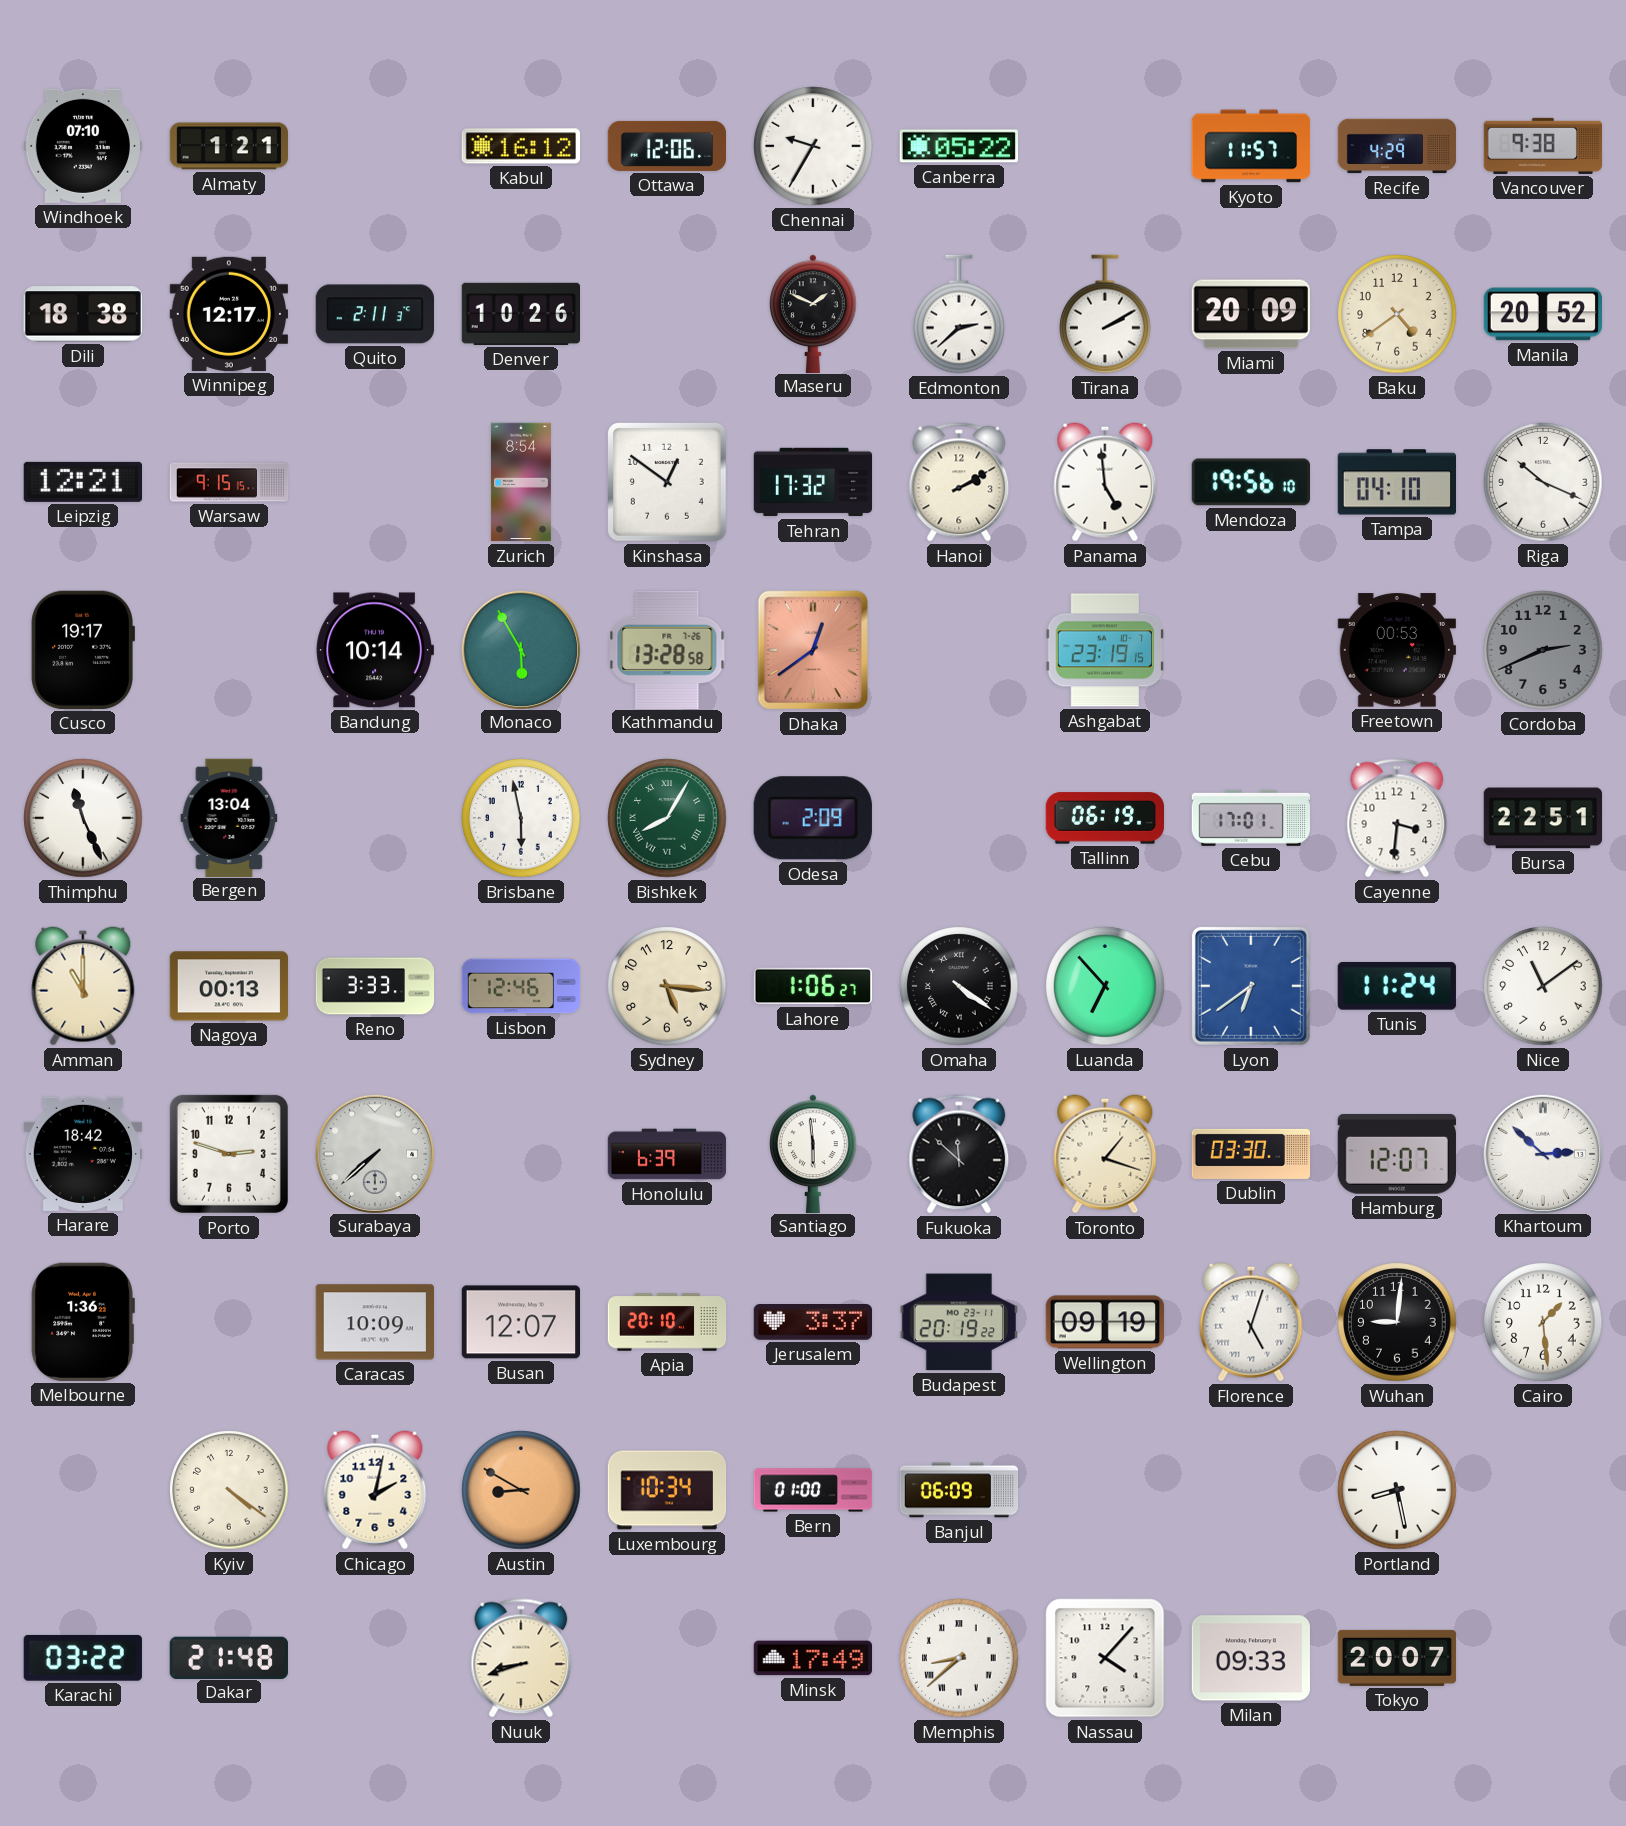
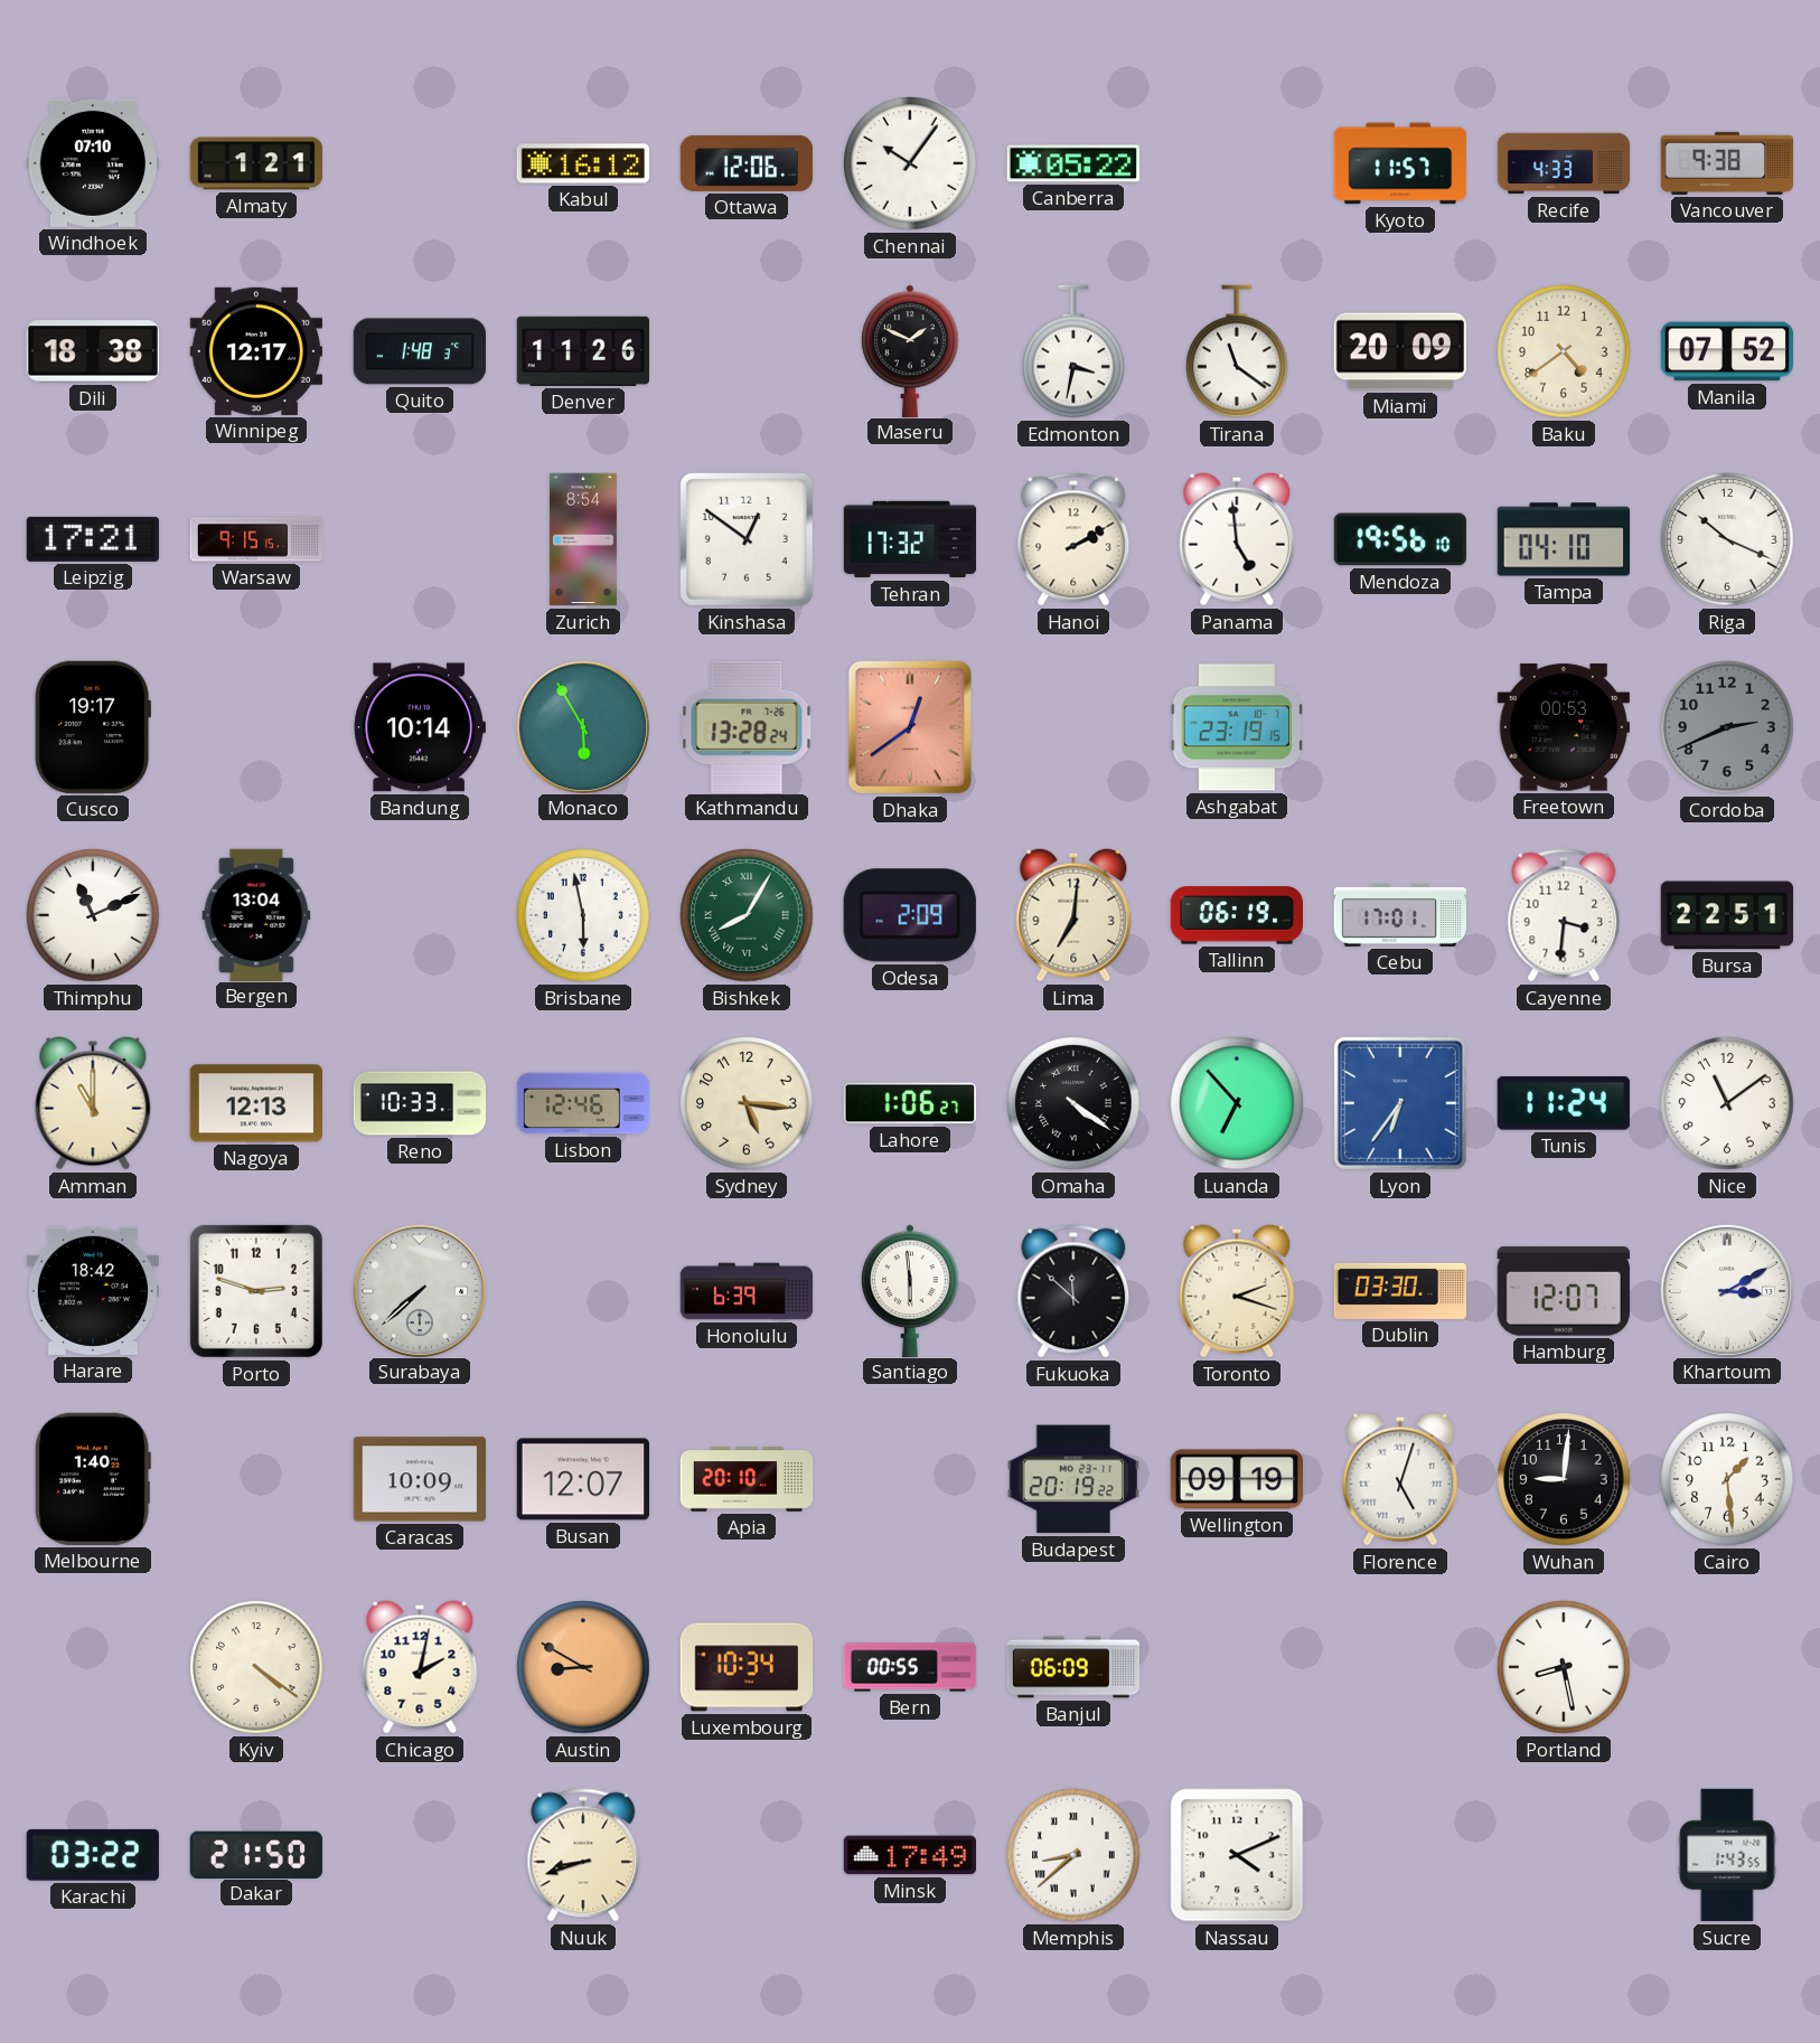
Chennai: 9:35 -> 10:06
Recife: 4:29 -> 4:33
Quito: 2:11 -> 1:48
Denver: 10:26 -> 11:26
Edmonton: 2:38 -> 3:32
Tirana: 2:10 -> 11:21
Manila: 20:52 -> 07:52
Leipzig: 12:21 -> 17:21
Kathmandu: 13:28:58 -> 13:28:24
Thimphu: 11:26 -> 11:11
Lima: none -> 7:01
Nagoya: 00:13 -> 12:13
Reno: 3:33 -> 10:33
Lyon: 6:39 -> 6:36
Toronto: 1:18 -> 2:18
Khartoum: 2:52 -> 3:10
Melbourne: 1:36 -> 1:40
Jerusalem: 3:37 -> none
Bern: 01:00 -> 00:55
Dakar: 21:48 -> 21:50
Nassau: 4:07 -> 4:11
Milan: 09:33 -> none
Tokyo: 20:07 -> none
Sucre: none -> 1:43
